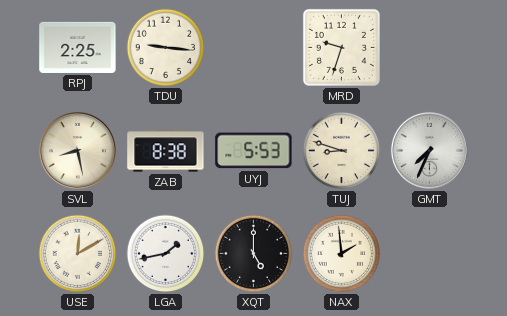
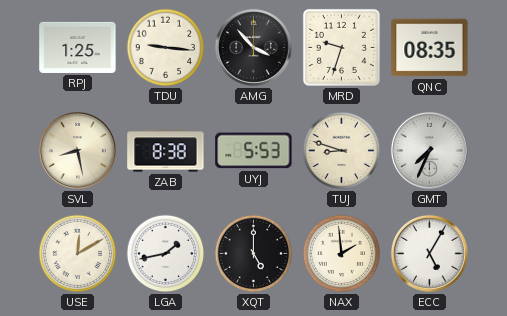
RPJ: 2:25 -> 1:25
AMG: none -> 3:53
QNC: none -> 08:35
ECC: none -> 5:05
